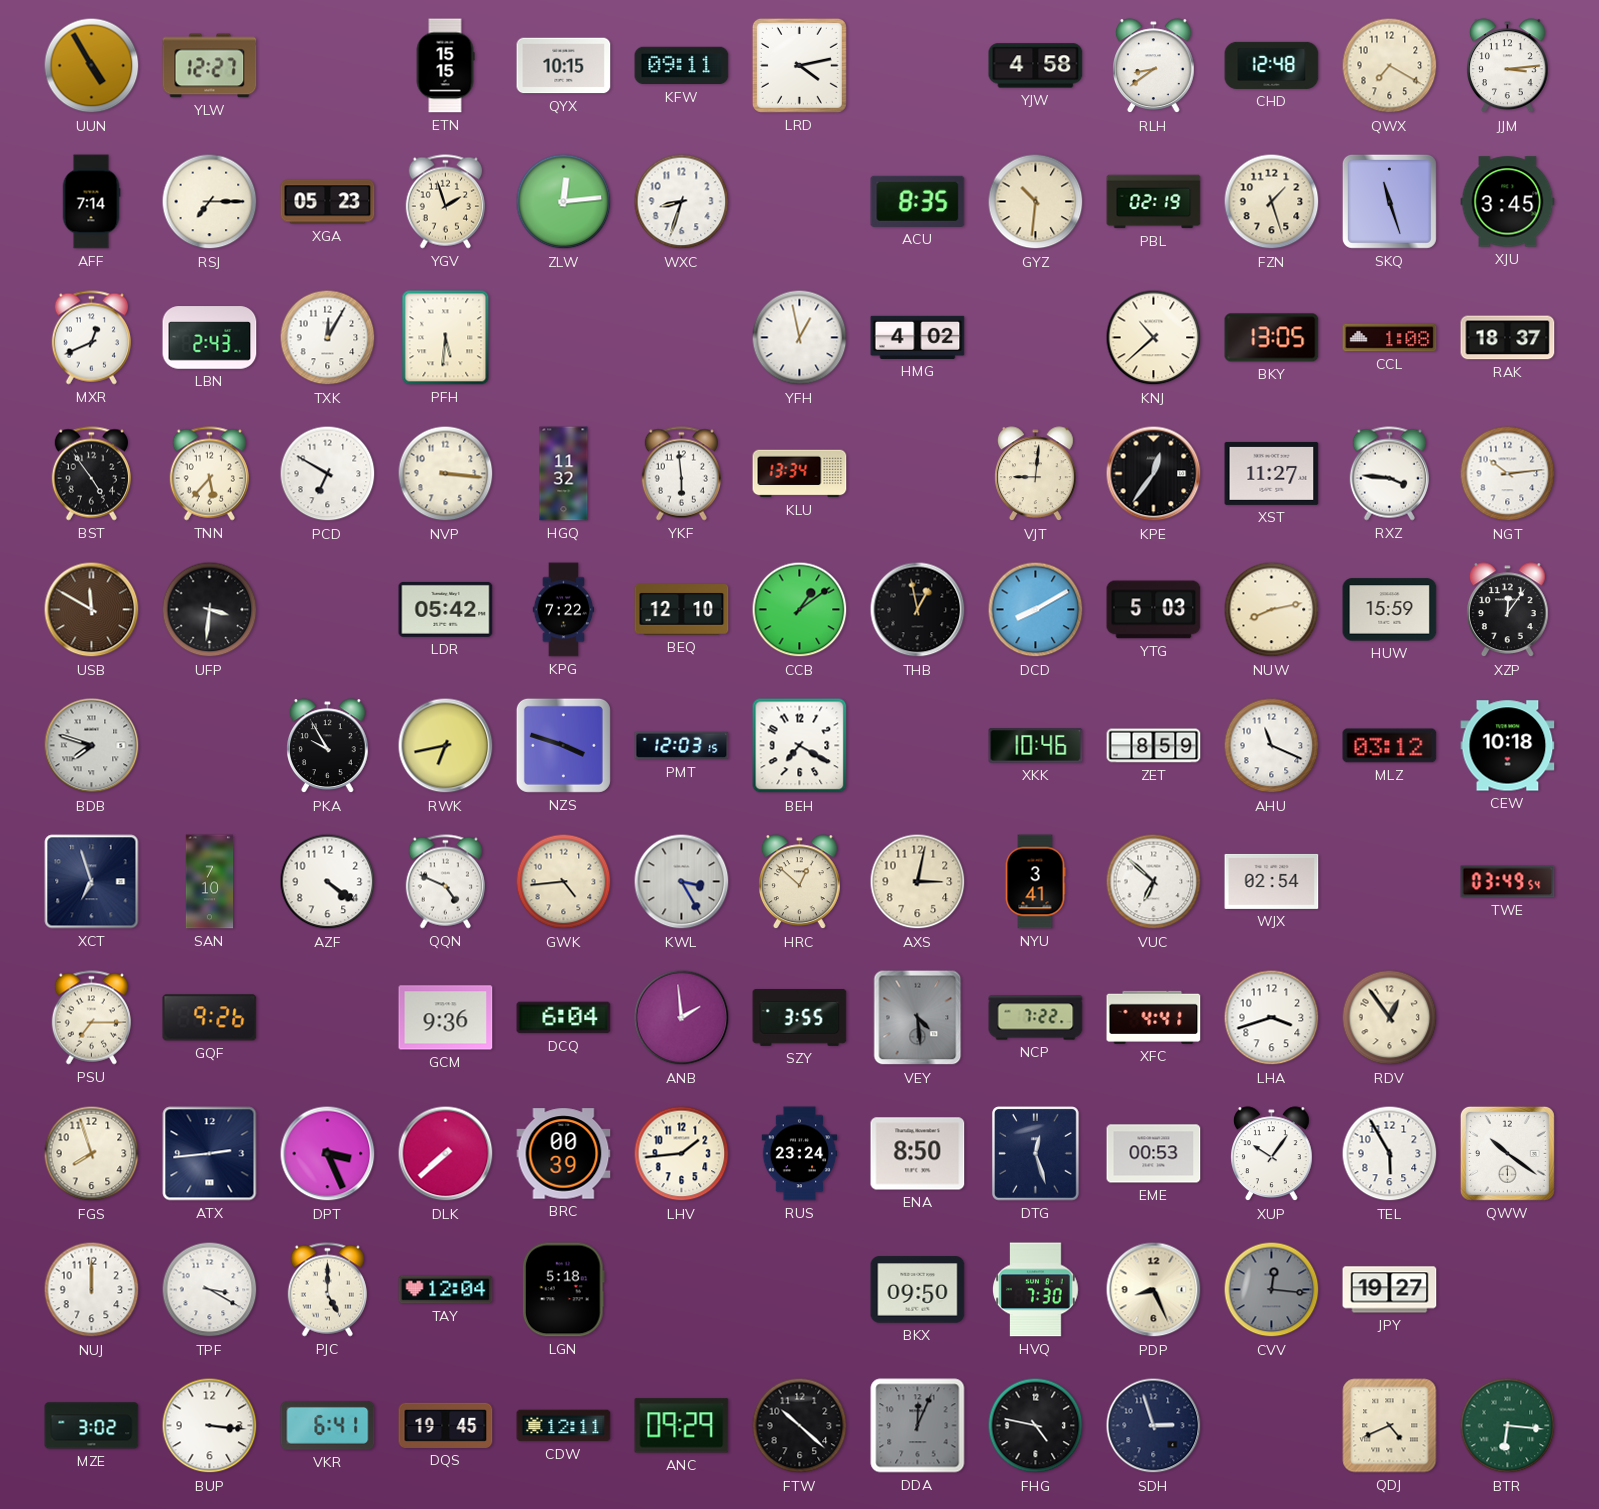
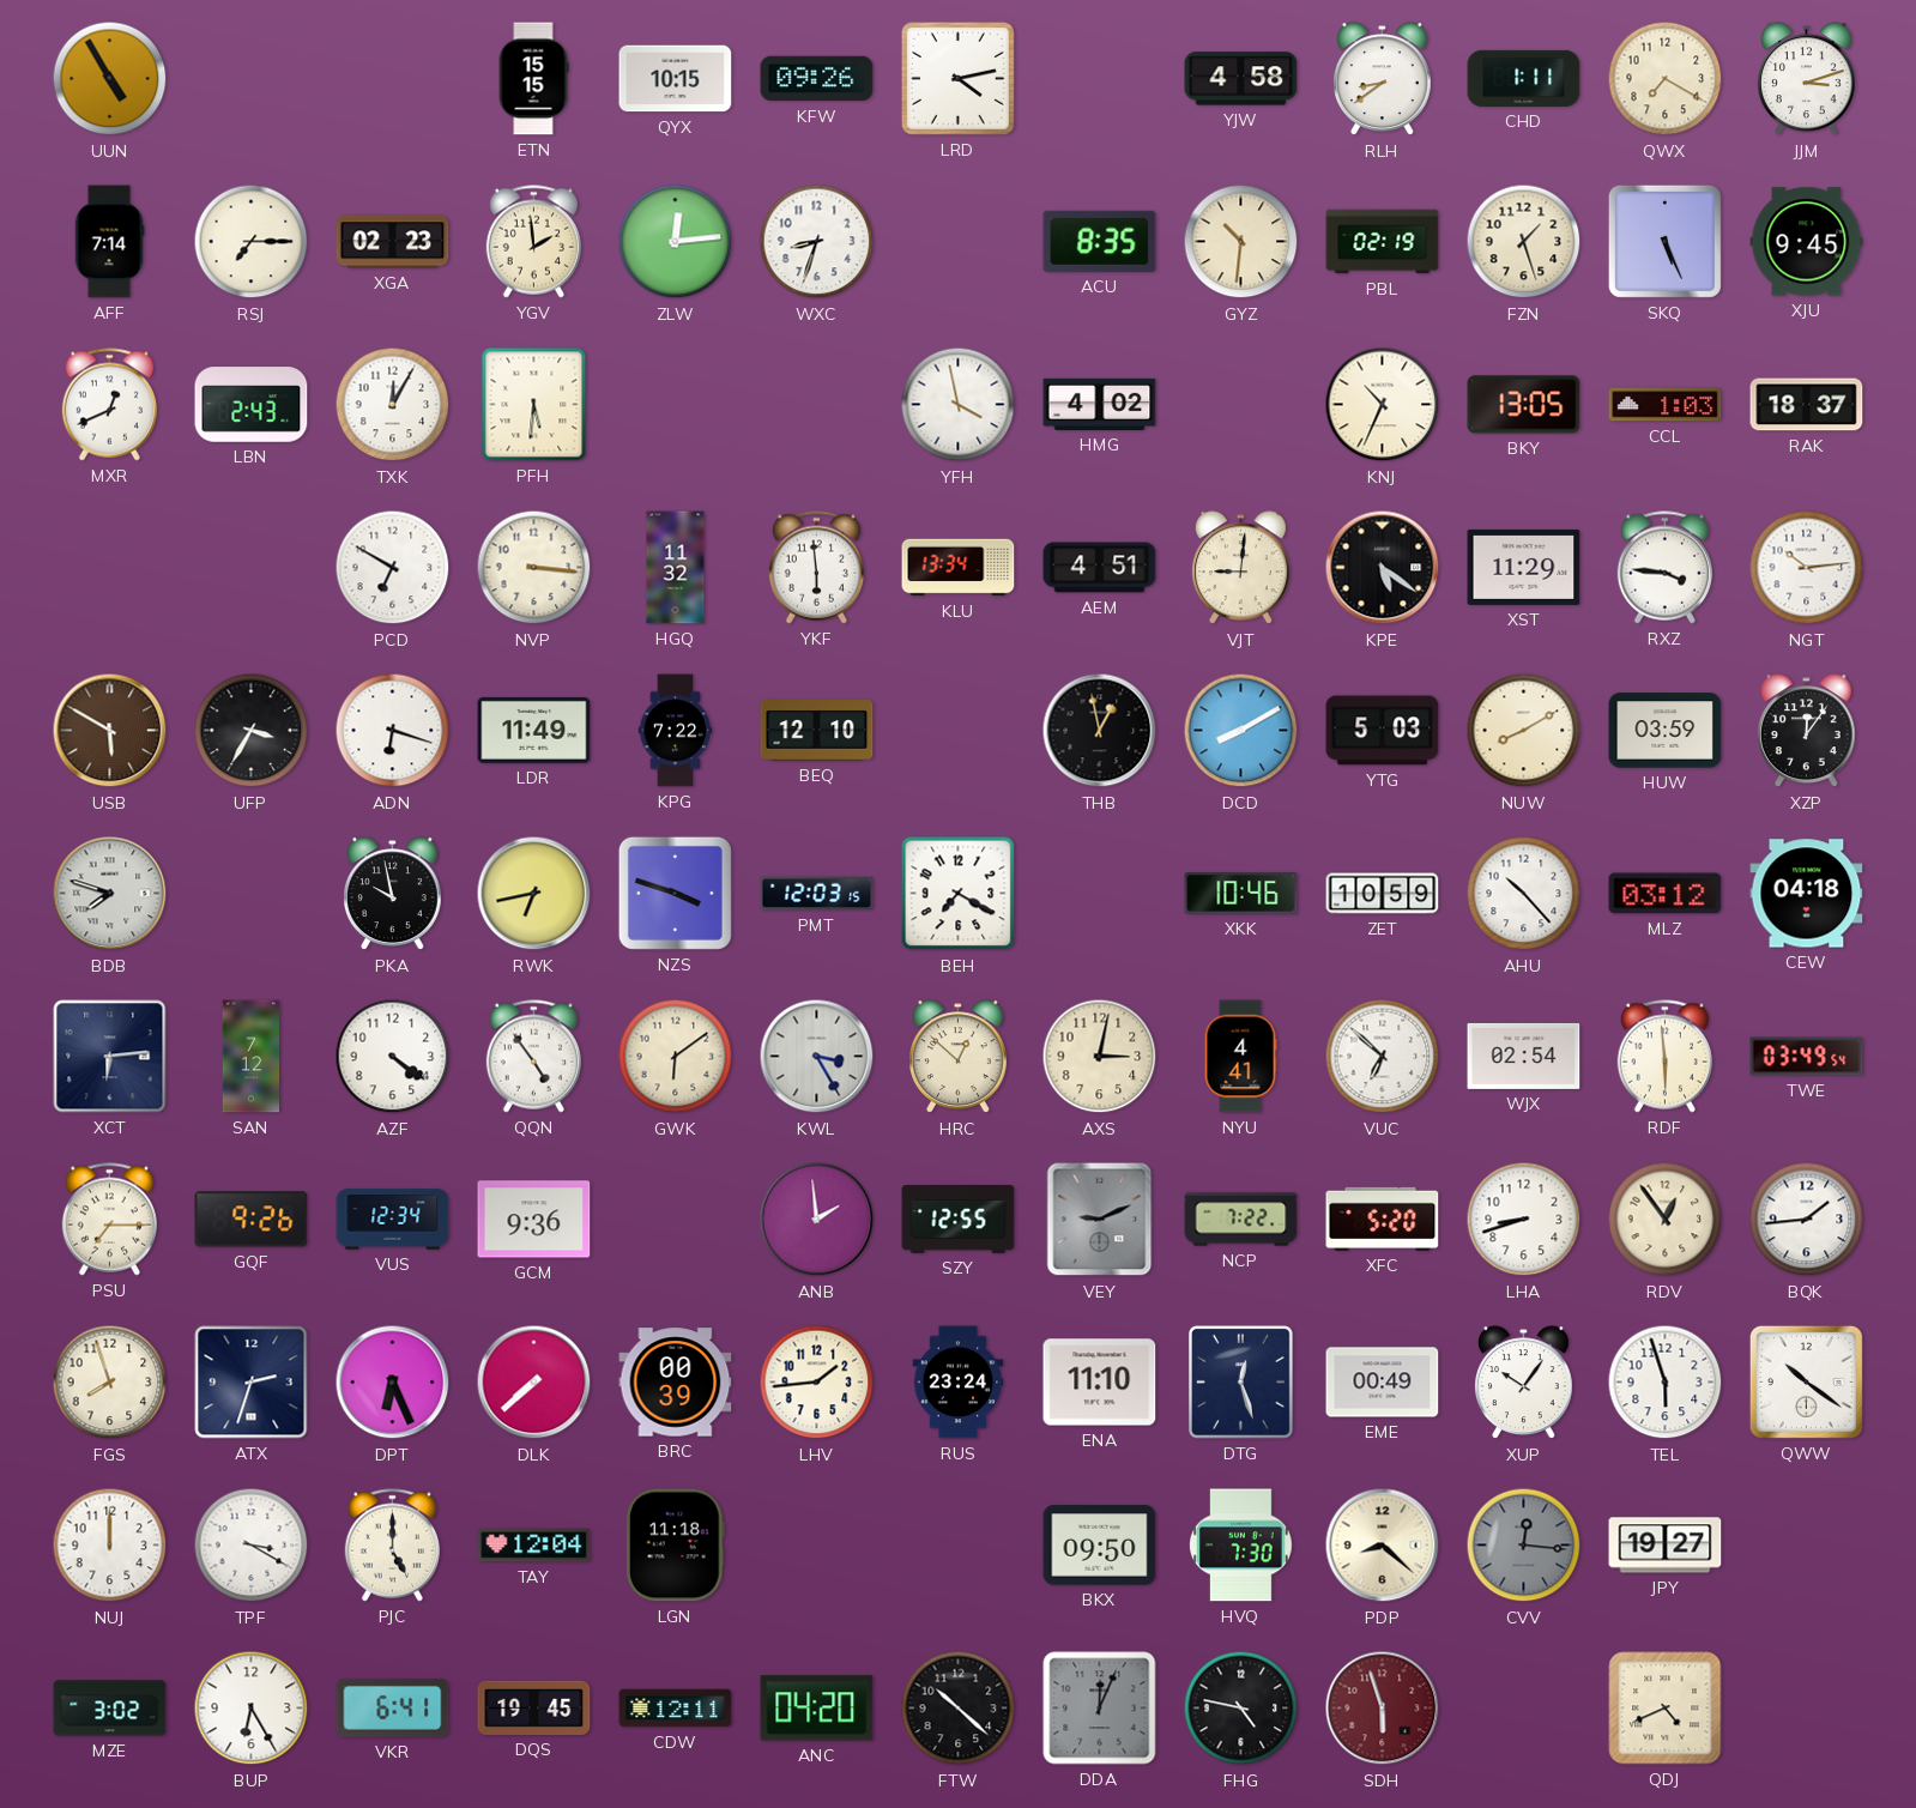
YLW: 12:27 -> none
KFW: 09:11 -> 09:26
CHD: 12:48 -> 1:11
JJM: 3:14 -> 3:12
XGA: 05:23 -> 02:23
YGV: 1:57 -> 1:59
SKQ: 11:27 -> 5:26
XJU: 3:45 -> 9:45
YFH: 12:58 -> 3:58
KNJ: 10:38 -> 10:34
CCL: 1:08 -> 1:03
BST: 4:54 -> none
TNN: 5:37 -> none
AEM: none -> 4:51
KPE: 12:36 -> 5:21
XST: 11:27 -> 11:29
USB: 11:50 -> 5:50
UFP: 3:31 -> 3:35
ADN: none -> 6:18
LDR: 05:42 -> 11:49
CCB: 1:09 -> none
NUW: 8:13 -> 8:10
HUW: 15:59 -> 03:59
PKA: 9:55 -> 9:58
ZET: 8:59 -> 10:59
AHU: 11:19 -> 10:23
CEW: 10:18 -> 04:18
XCT: 6:57 -> 6:14
SAN: 7:10 -> 7:12
QQN: 4:49 -> 4:54
GWK: 4:44 -> 6:09
NYU: 3:41 -> 4:41
RDF: none -> 5:59
VUS: none -> 12:34
DCQ: 6:04 -> none
SZY: 3:55 -> 12:55
VEY: 4:29 -> 9:11
XFC: 4:41 -> 5:20
LHA: 3:42 -> 8:42
BQK: none -> 1:44
ATX: 2:44 -> 2:33
DPT: 3:26 -> 6:26
ENA: 8:50 -> 11:10
EME: 00:53 -> 00:49
TEL: 5:55 -> 5:57
LGN: 5:18 -> 11:18
PDP: 8:26 -> 8:22
BUP: 3:16 -> 6:25
ANC: 09:29 -> 04:20
SDH: 2:57 -> 5:57
SDH dial: navy -> burgundy
BTR: 6:16 -> none
